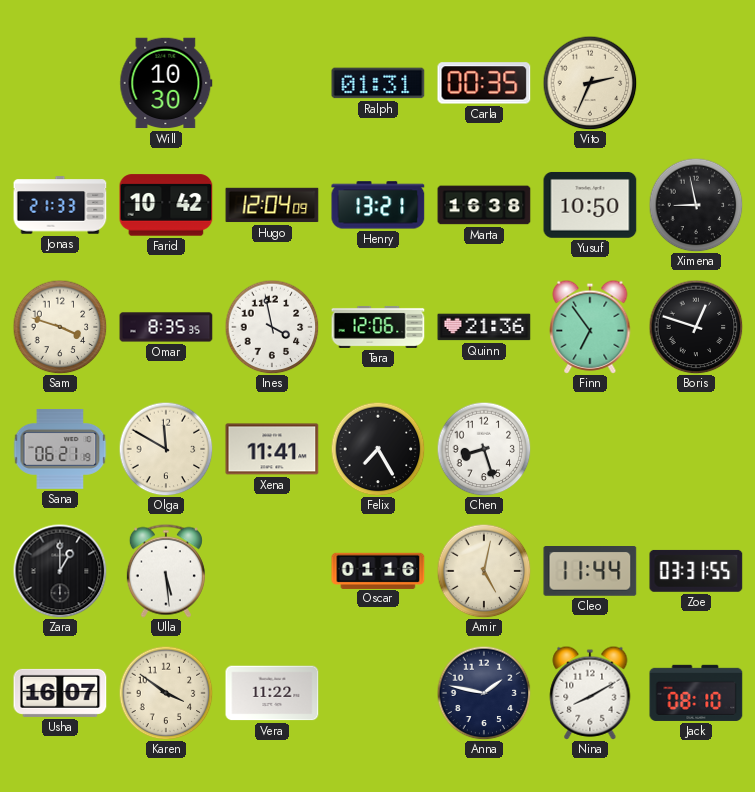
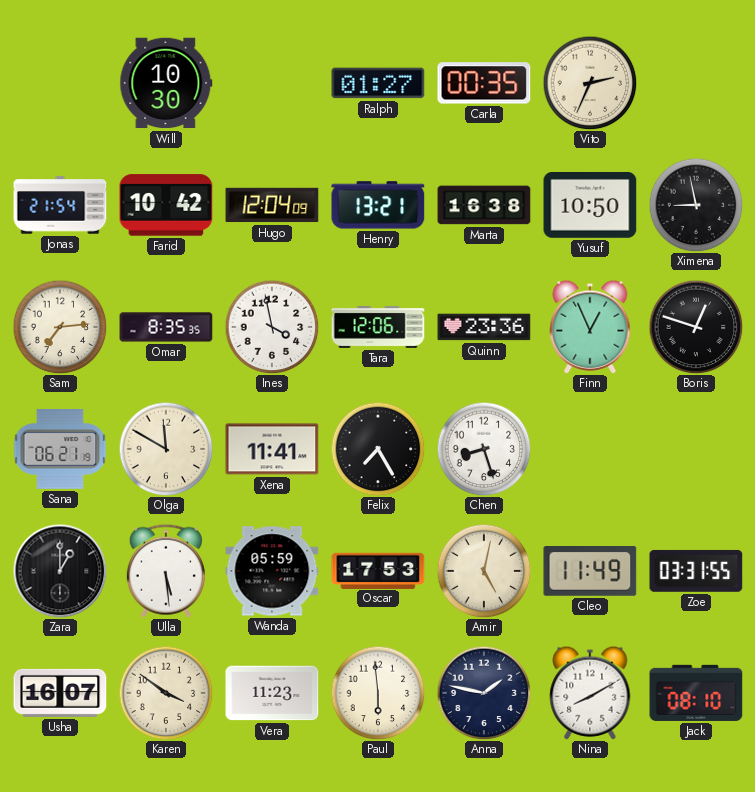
Ralph: 01:31 -> 01:27
Jonas: 21:33 -> 21:54
Sam: 3:48 -> 7:14
Quinn: 21:36 -> 23:36
Finn: 6:54 -> 12:56
Wanda: none -> 05:59
Oscar: 01:16 -> 17:53
Cleo: 11:44 -> 11:49
Vera: 11:22 -> 11:23
Paul: none -> 5:59
